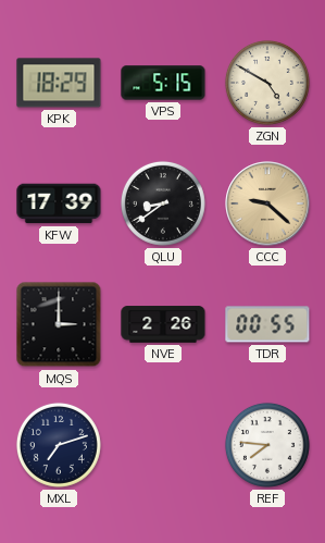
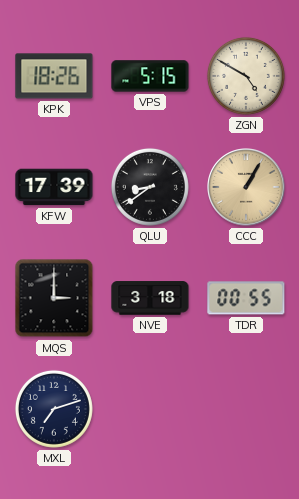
KPK: 18:29 -> 18:26
CCC: 9:22 -> 1:05
NVE: 2:26 -> 3:18
REF: 7:46 -> none
